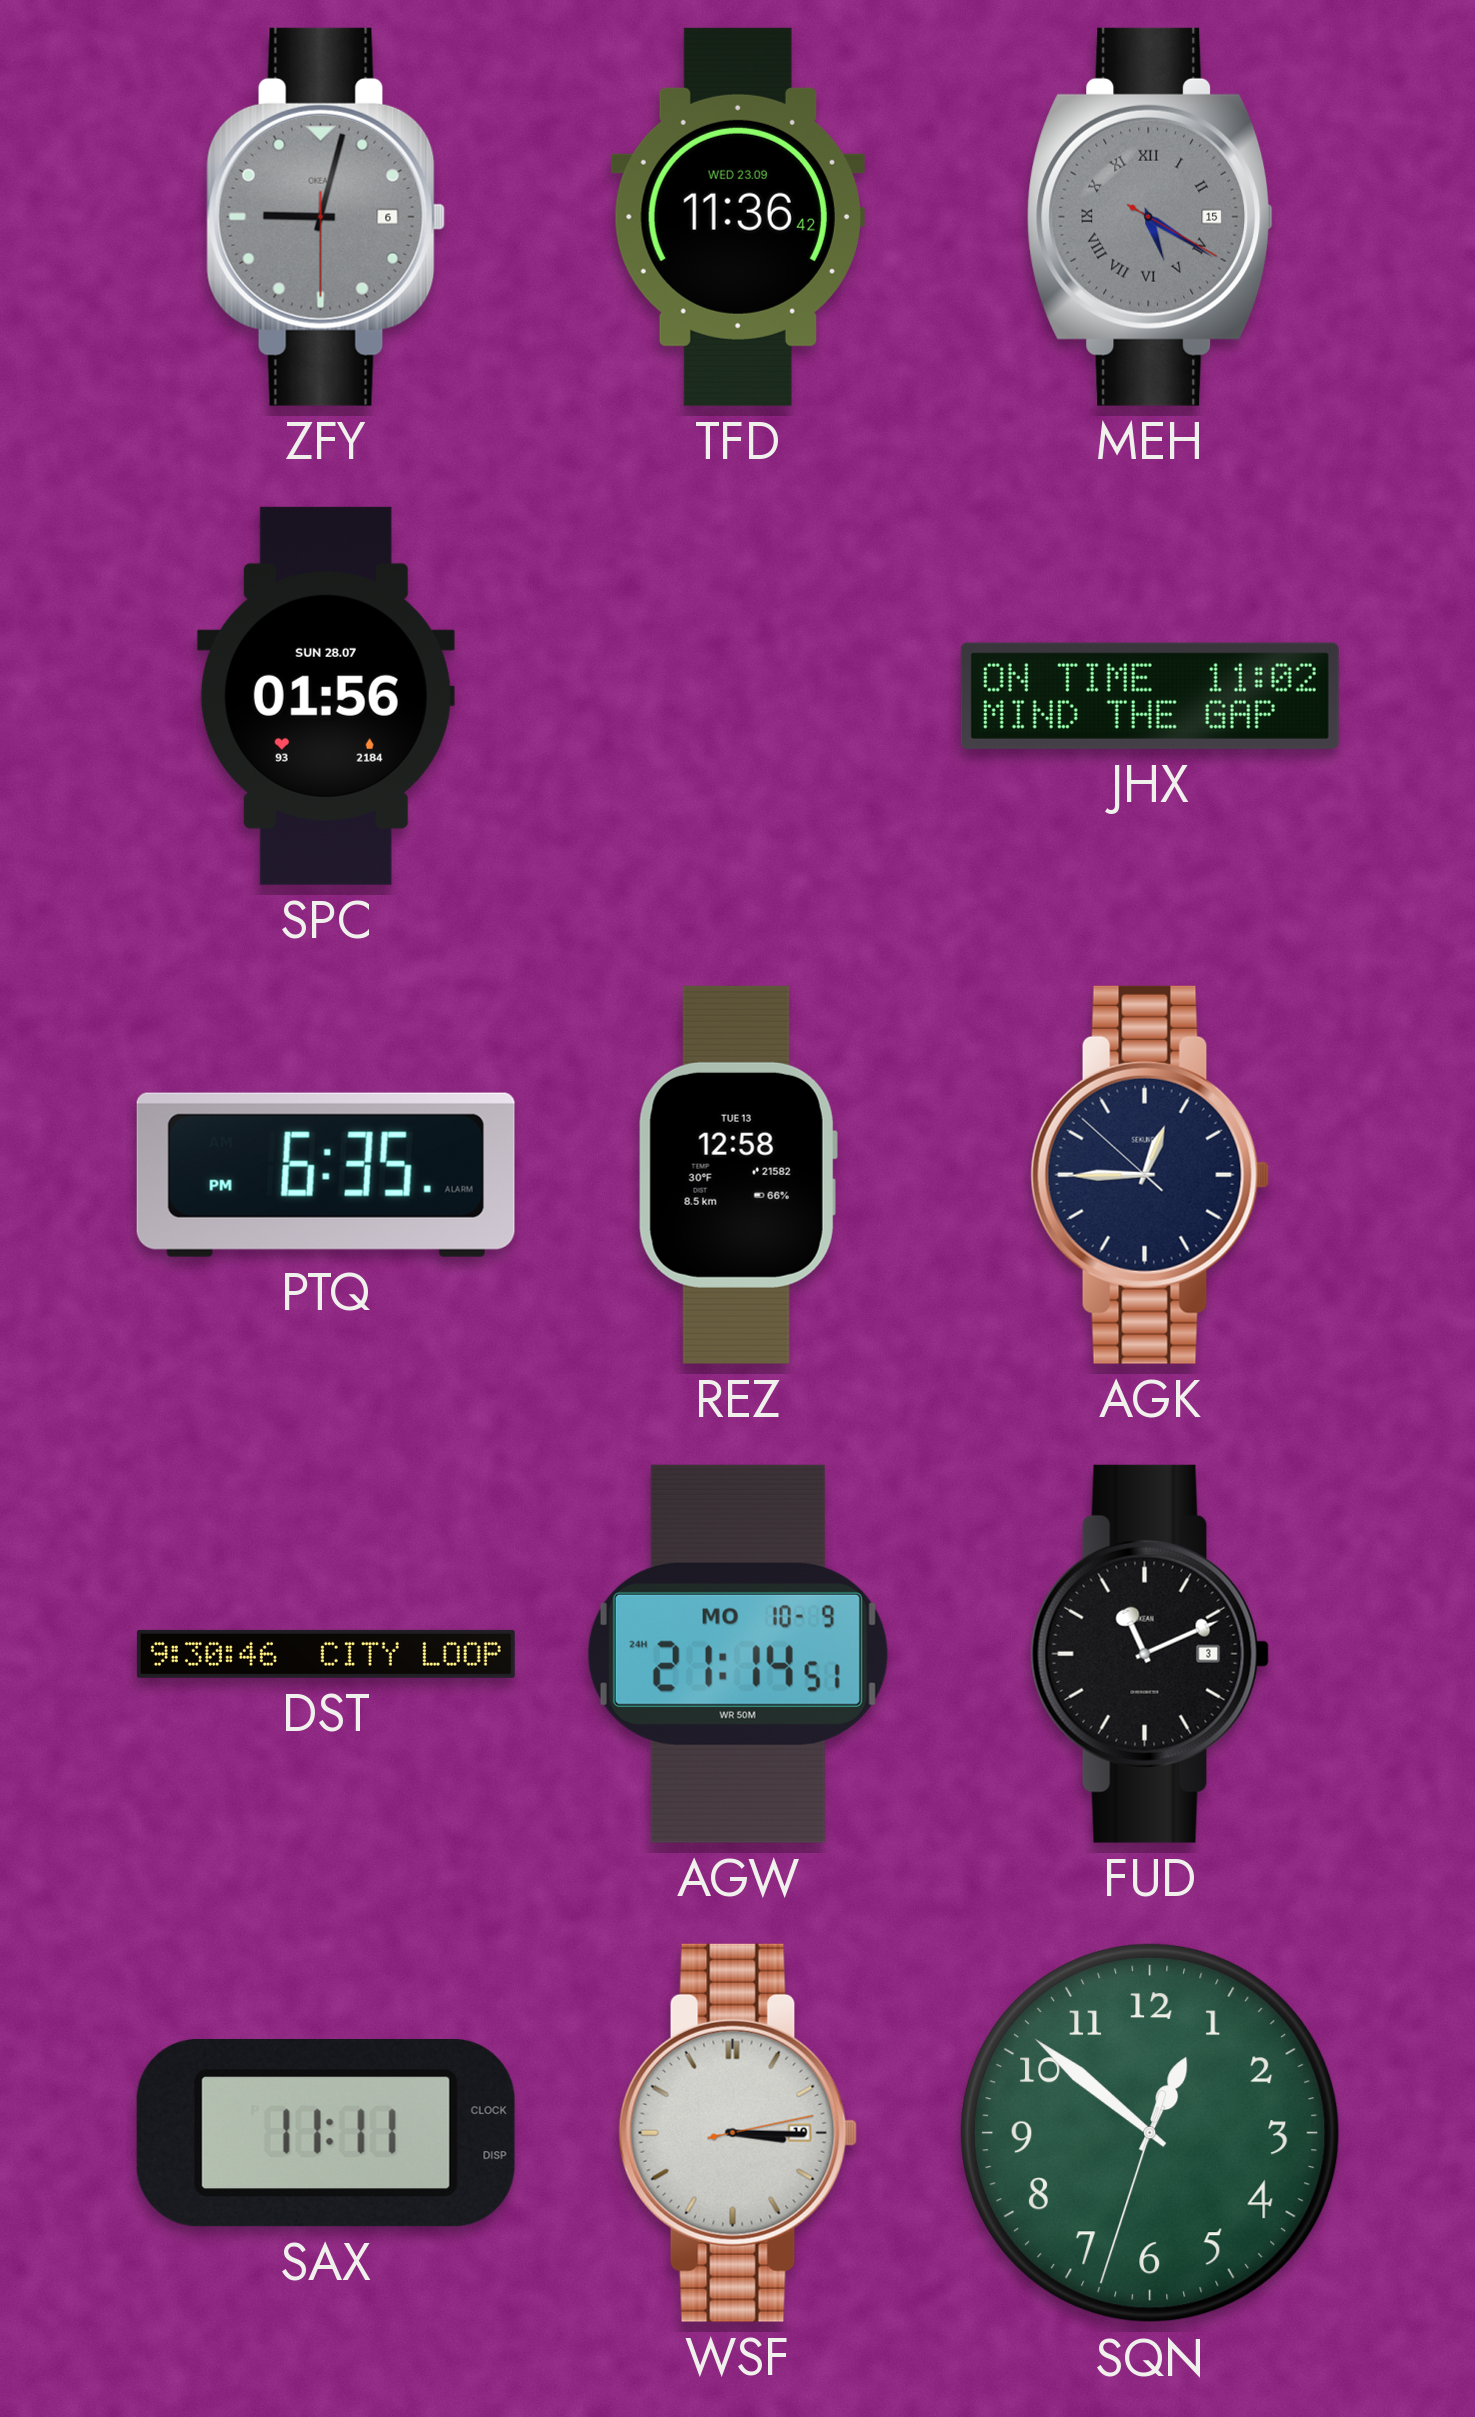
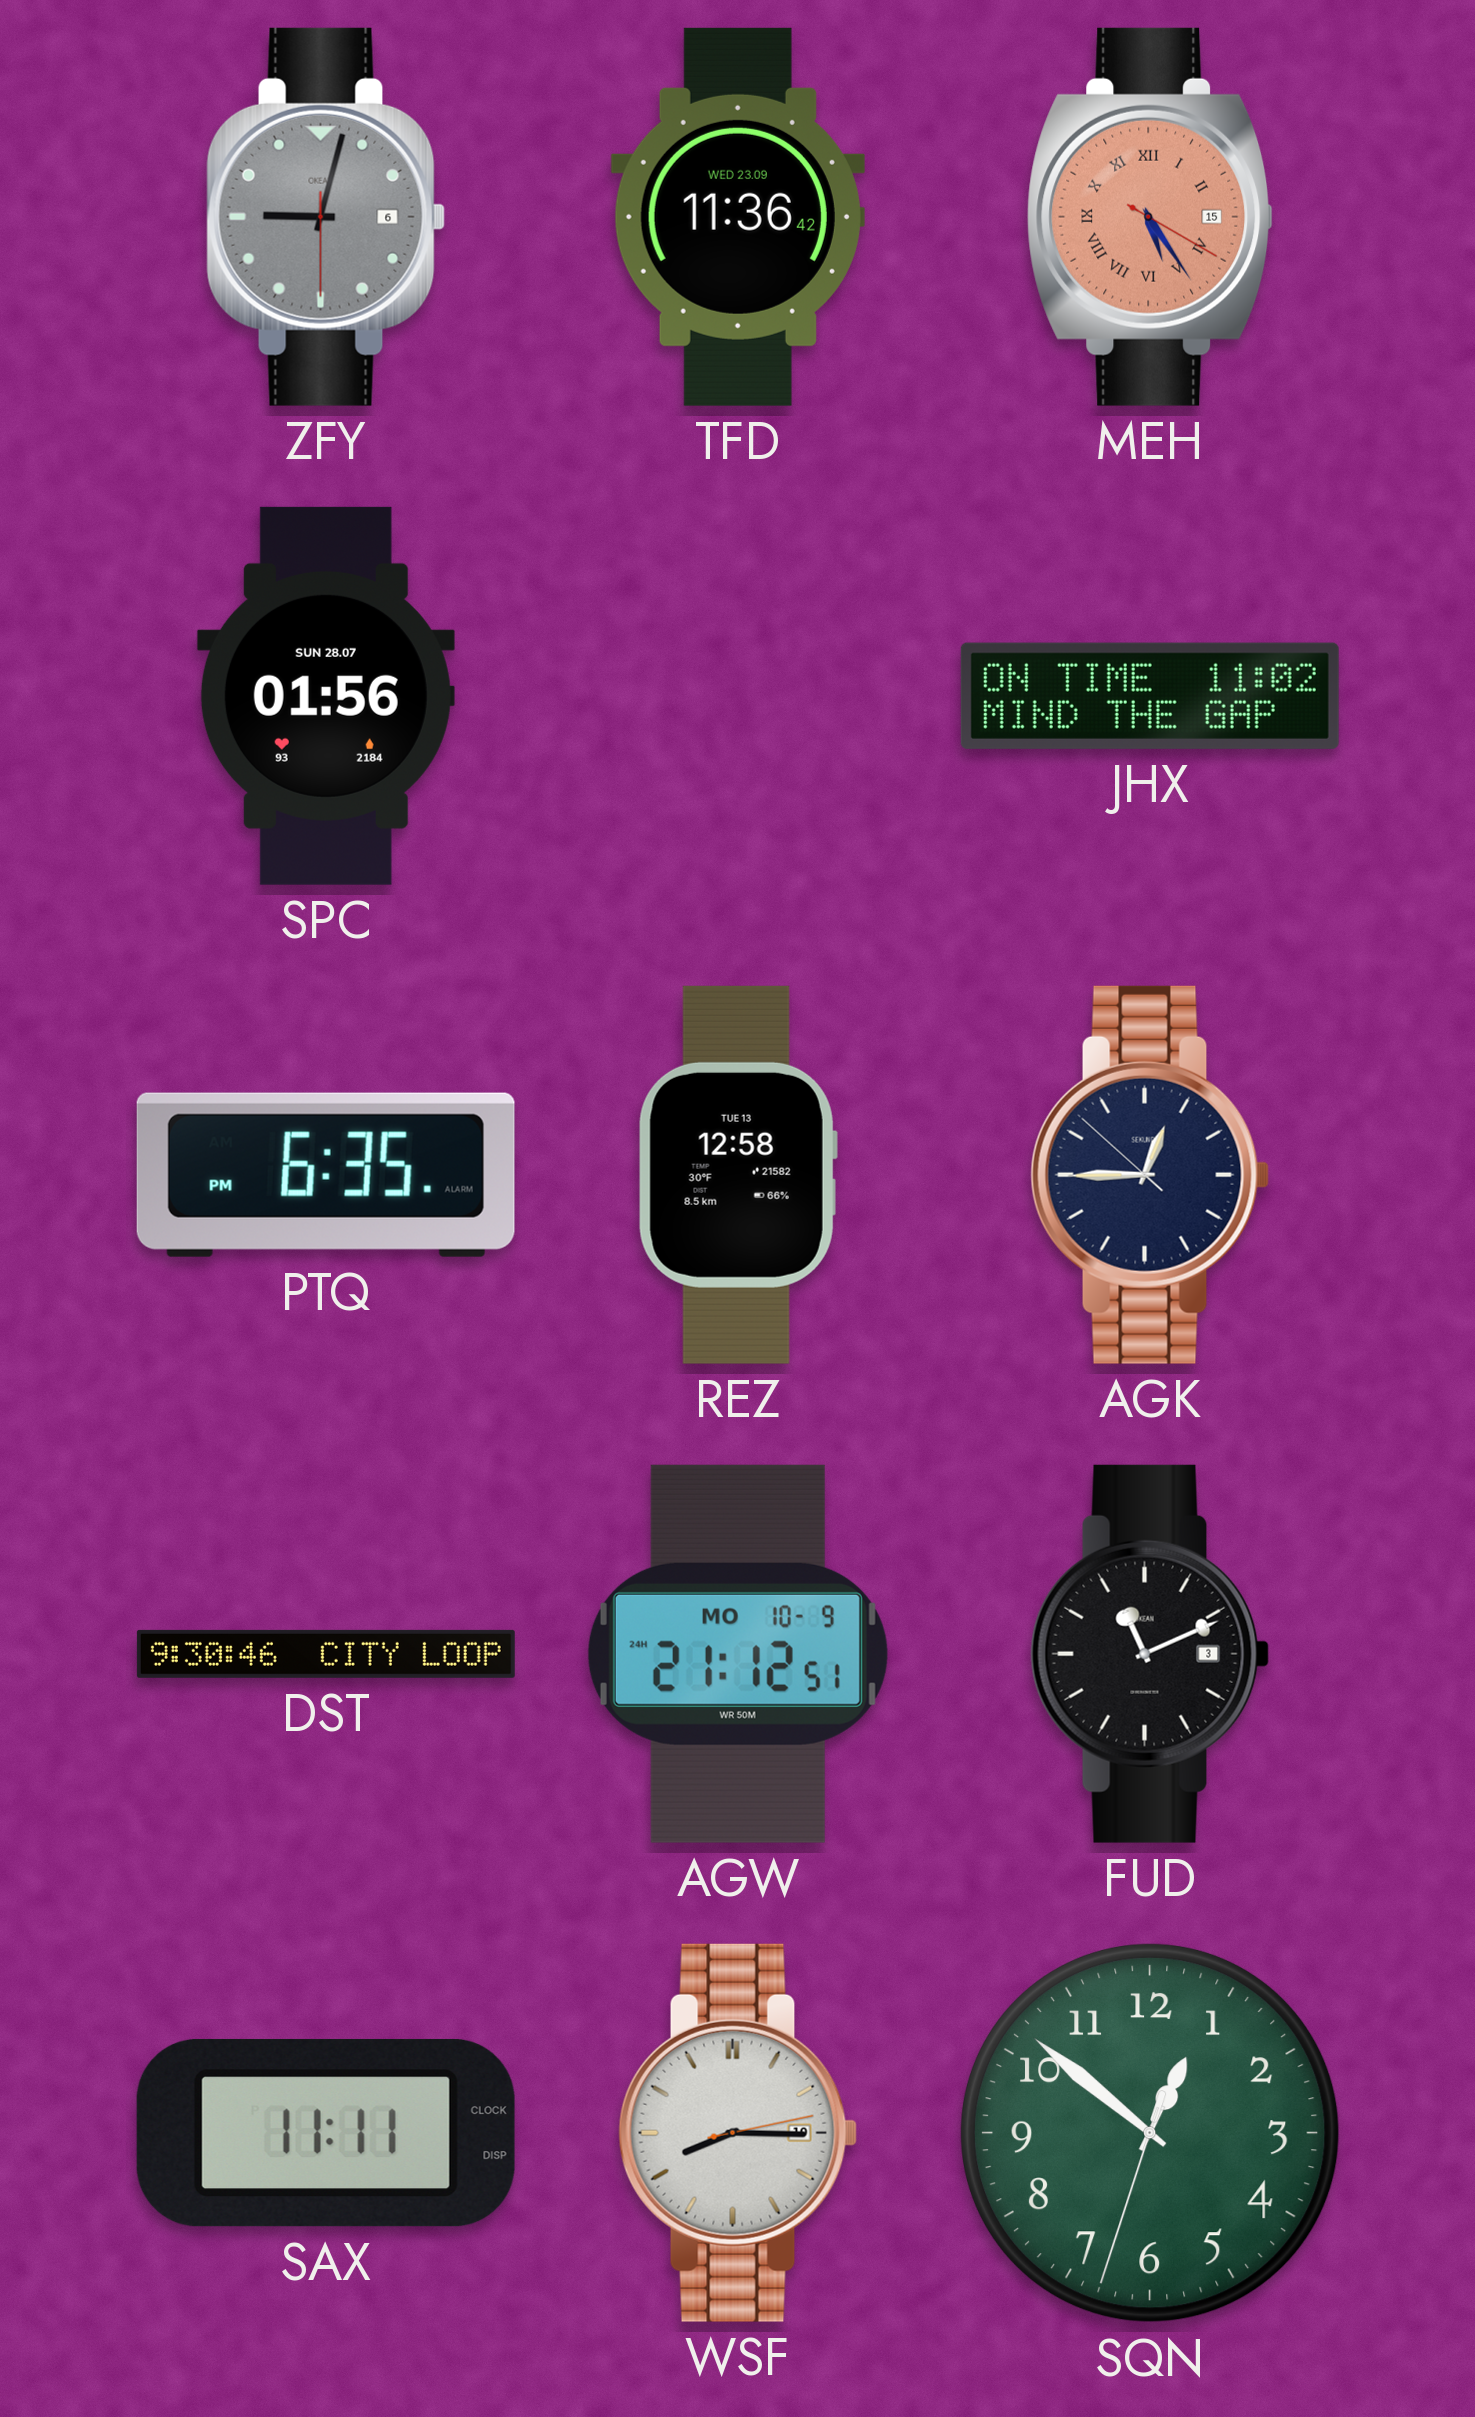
MEH: 5:20 -> 5:24
MEH dial: grey -> salmon
AGW: 21:14 -> 21:12
WSF: 3:15 -> 8:15
